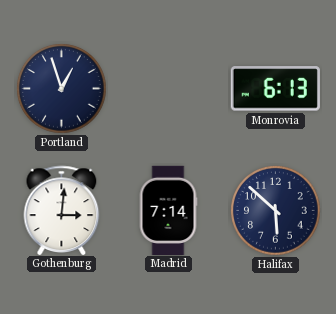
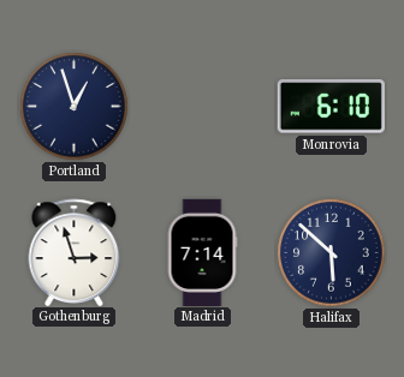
Monrovia: 6:13 -> 6:10
Gothenburg: 3:01 -> 2:57
